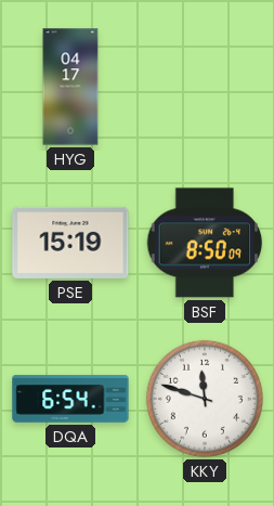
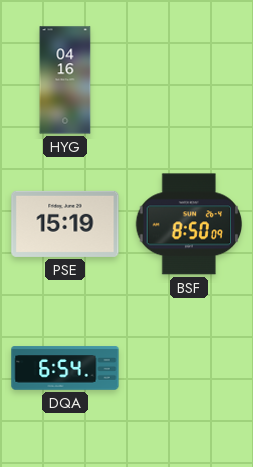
HYG: 04:17 -> 04:16
KKY: 11:48 -> none
